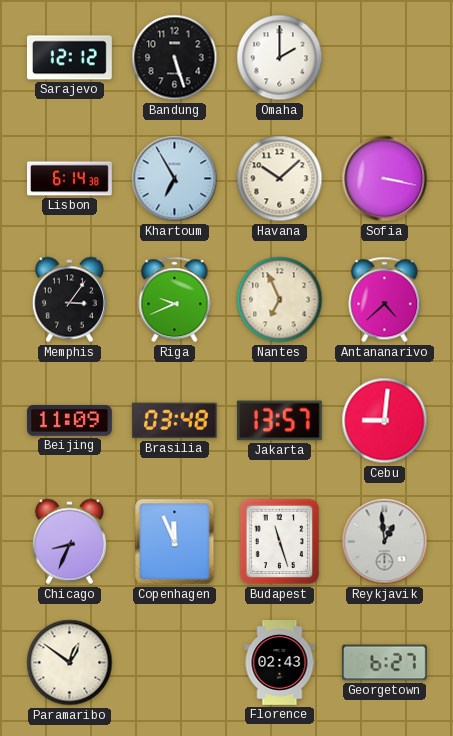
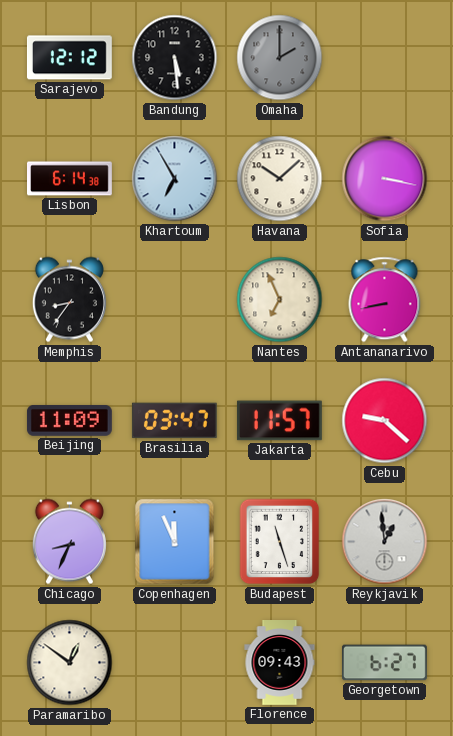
Bandung: 5:27 -> 5:29
Omaha dial: white -> grey
Memphis: 3:06 -> 8:36
Riga: 9:41 -> none
Antananarivo: 4:38 -> 8:43
Brasilia: 03:48 -> 03:47
Jakarta: 13:57 -> 11:57
Cebu: 9:01 -> 9:22
Florence: 02:43 -> 09:43
